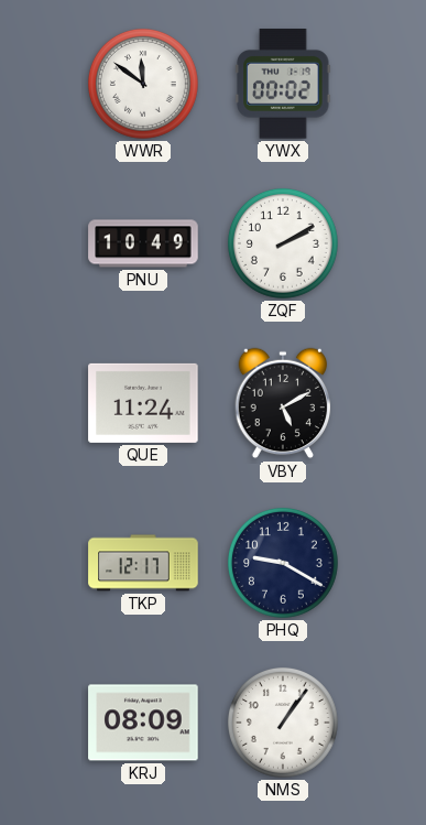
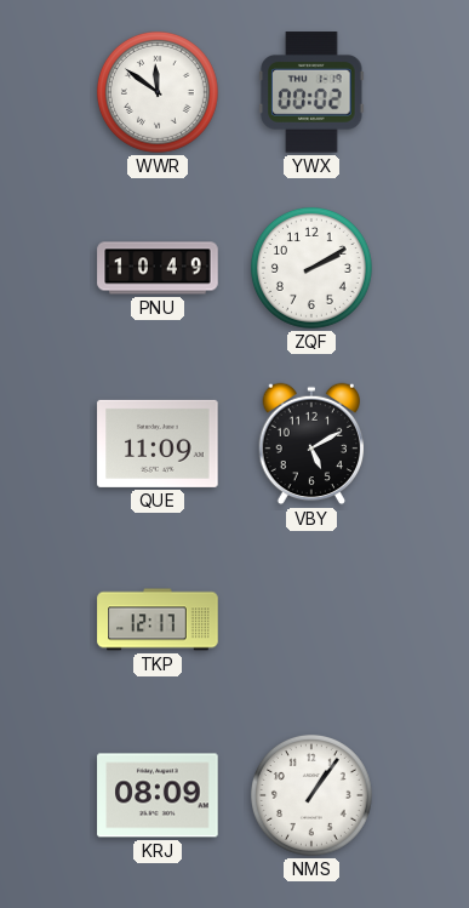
QUE: 11:24 -> 11:09
PHQ: 9:20 -> none
